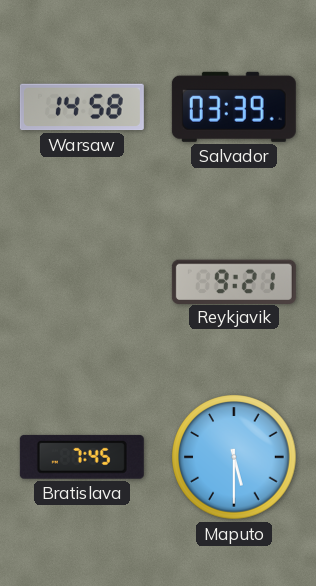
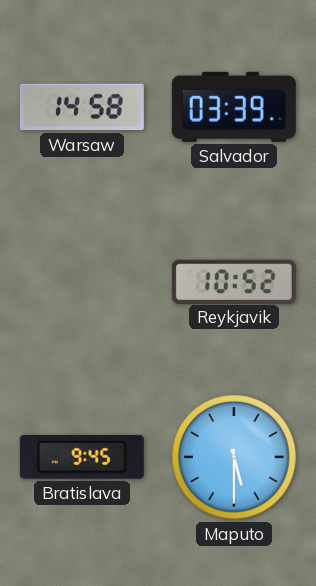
Reykjavik: 9:21 -> 10:52
Bratislava: 7:45 -> 9:45
